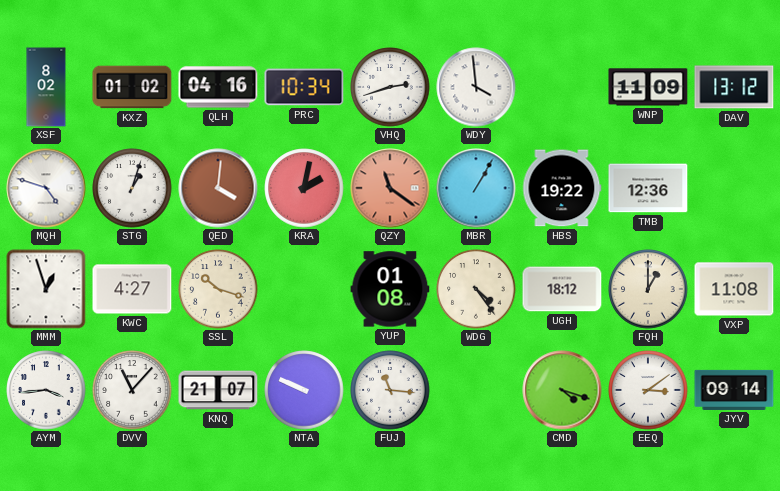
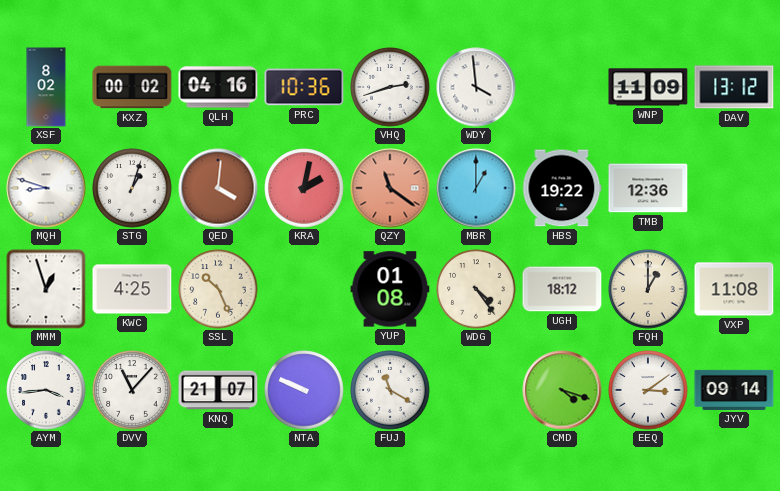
KXZ: 01:02 -> 00:02
PRC: 10:34 -> 10:36
MQH: 4:48 -> 8:48
MBR: 1:05 -> 1:00
KWC: 4:27 -> 4:25
SSL: 10:18 -> 10:26
FUJ: 11:16 -> 11:20
